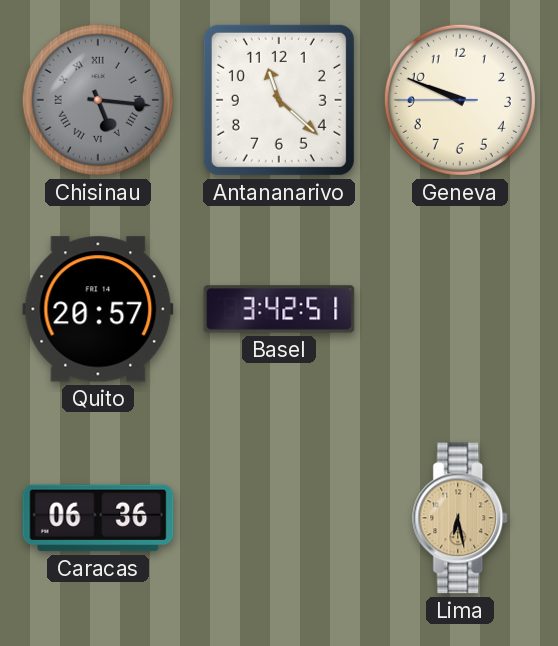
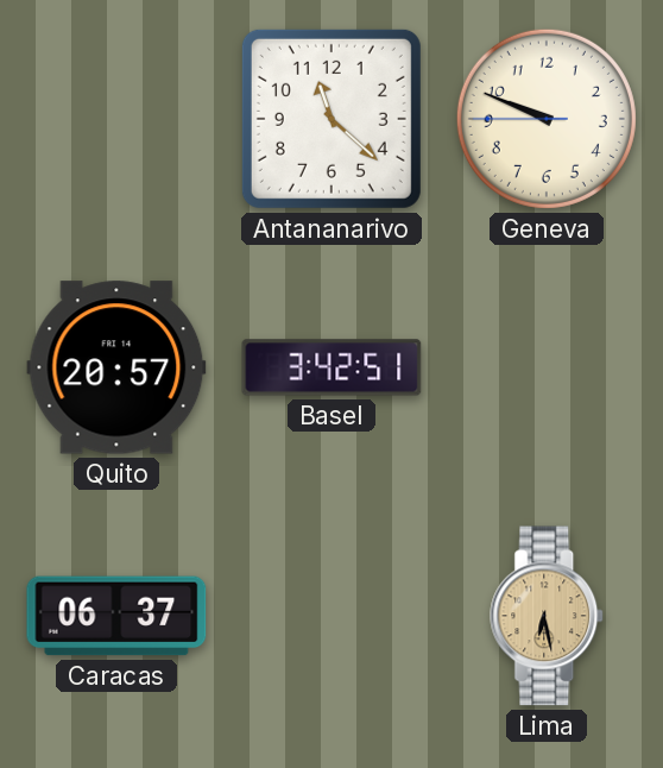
Chisinau: 5:16 -> none
Caracas: 06:36 -> 06:37
